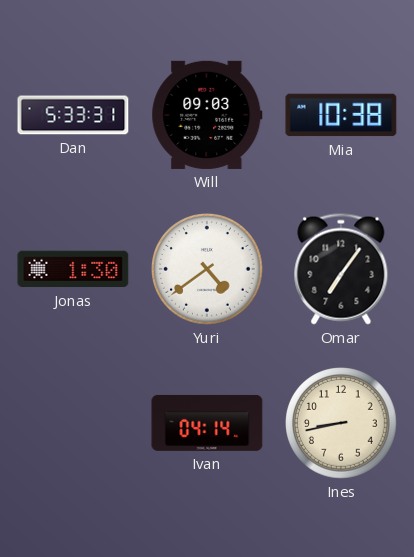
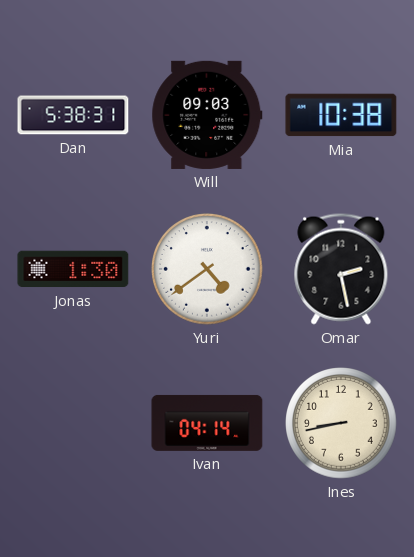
Dan: 5:33 -> 5:38
Omar: 7:06 -> 2:28
